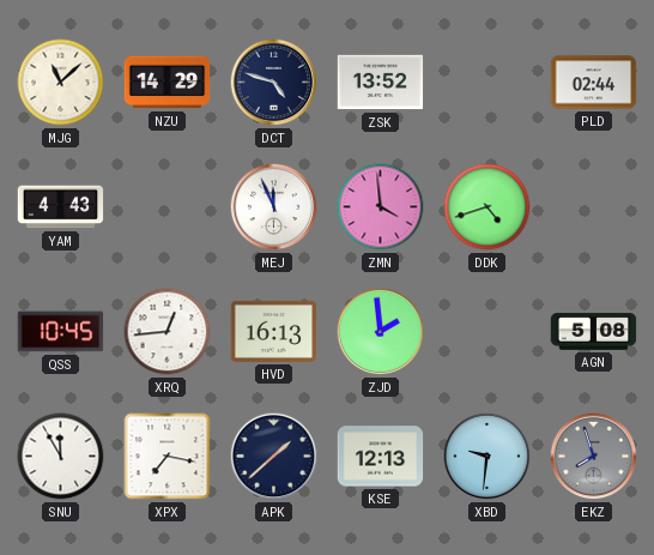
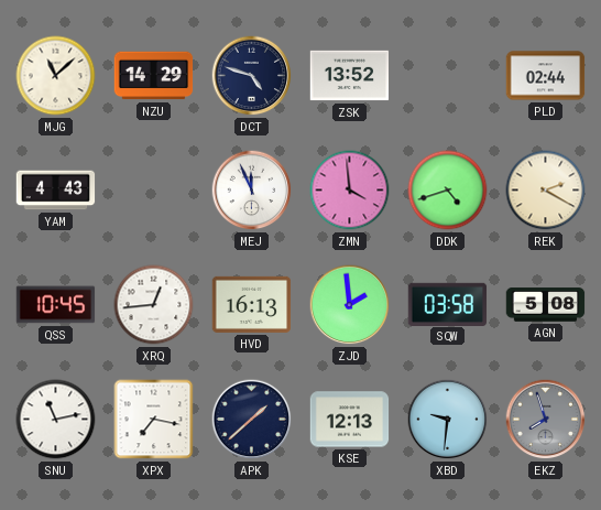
REK: none -> 2:20
SQW: none -> 03:58
SNU: 11:55 -> 11:13
